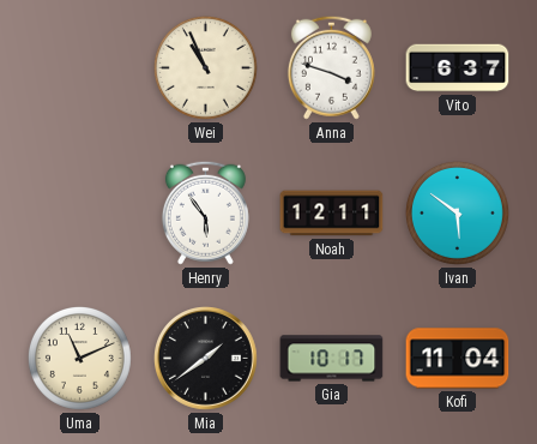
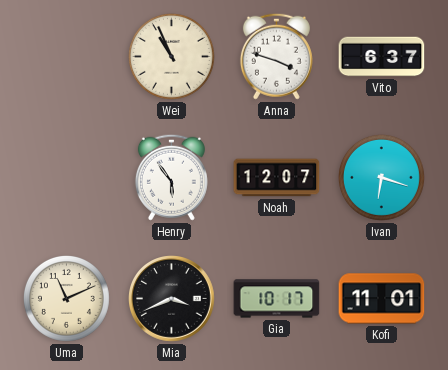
Noah: 12:11 -> 12:07
Ivan: 5:51 -> 6:18
Mia: 1:39 -> 3:41
Kofi: 11:04 -> 11:01
